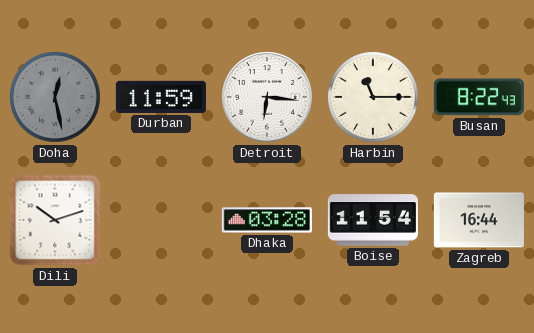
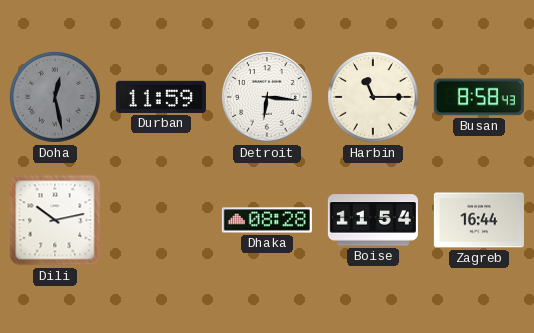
Busan: 8:22 -> 8:58
Dili: 10:12 -> 10:13
Dhaka: 03:28 -> 08:28
